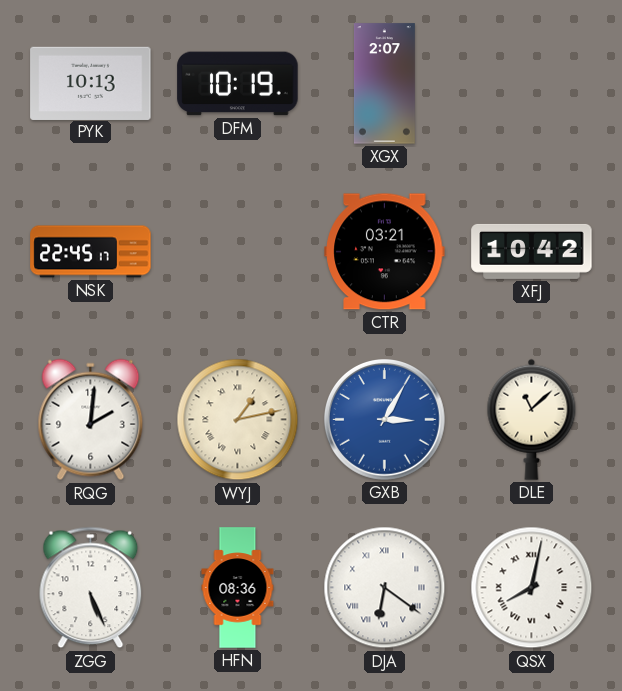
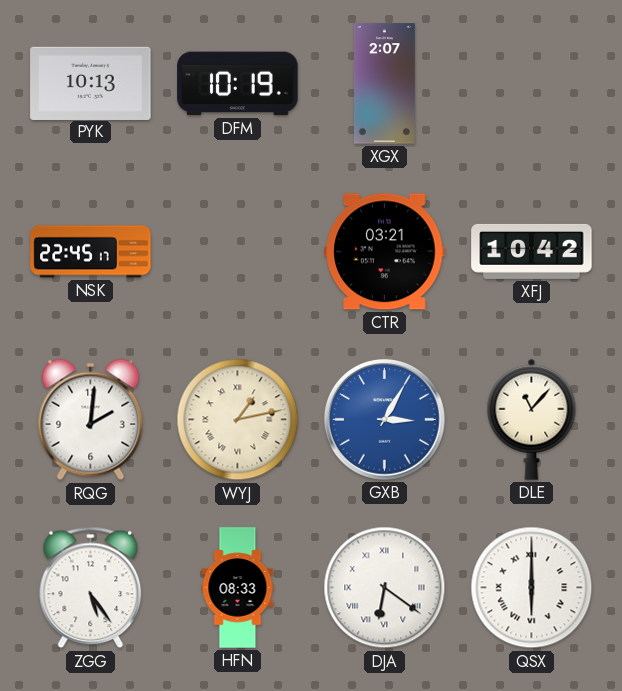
DLE: 11:08 -> 11:07
ZGG: 5:26 -> 5:24
HFN: 08:36 -> 08:33
QSX: 8:02 -> 6:00
